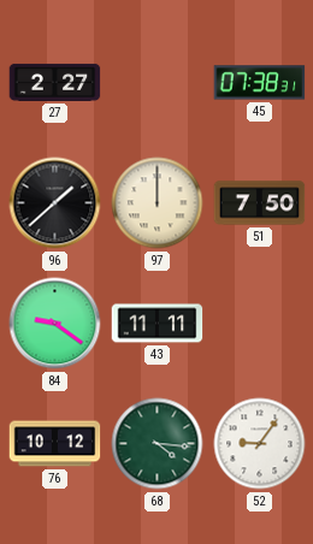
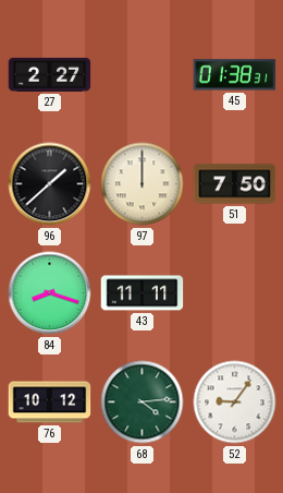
45: 07:38 -> 01:38
84: 9:21 -> 8:18
68: 4:16 -> 4:14
